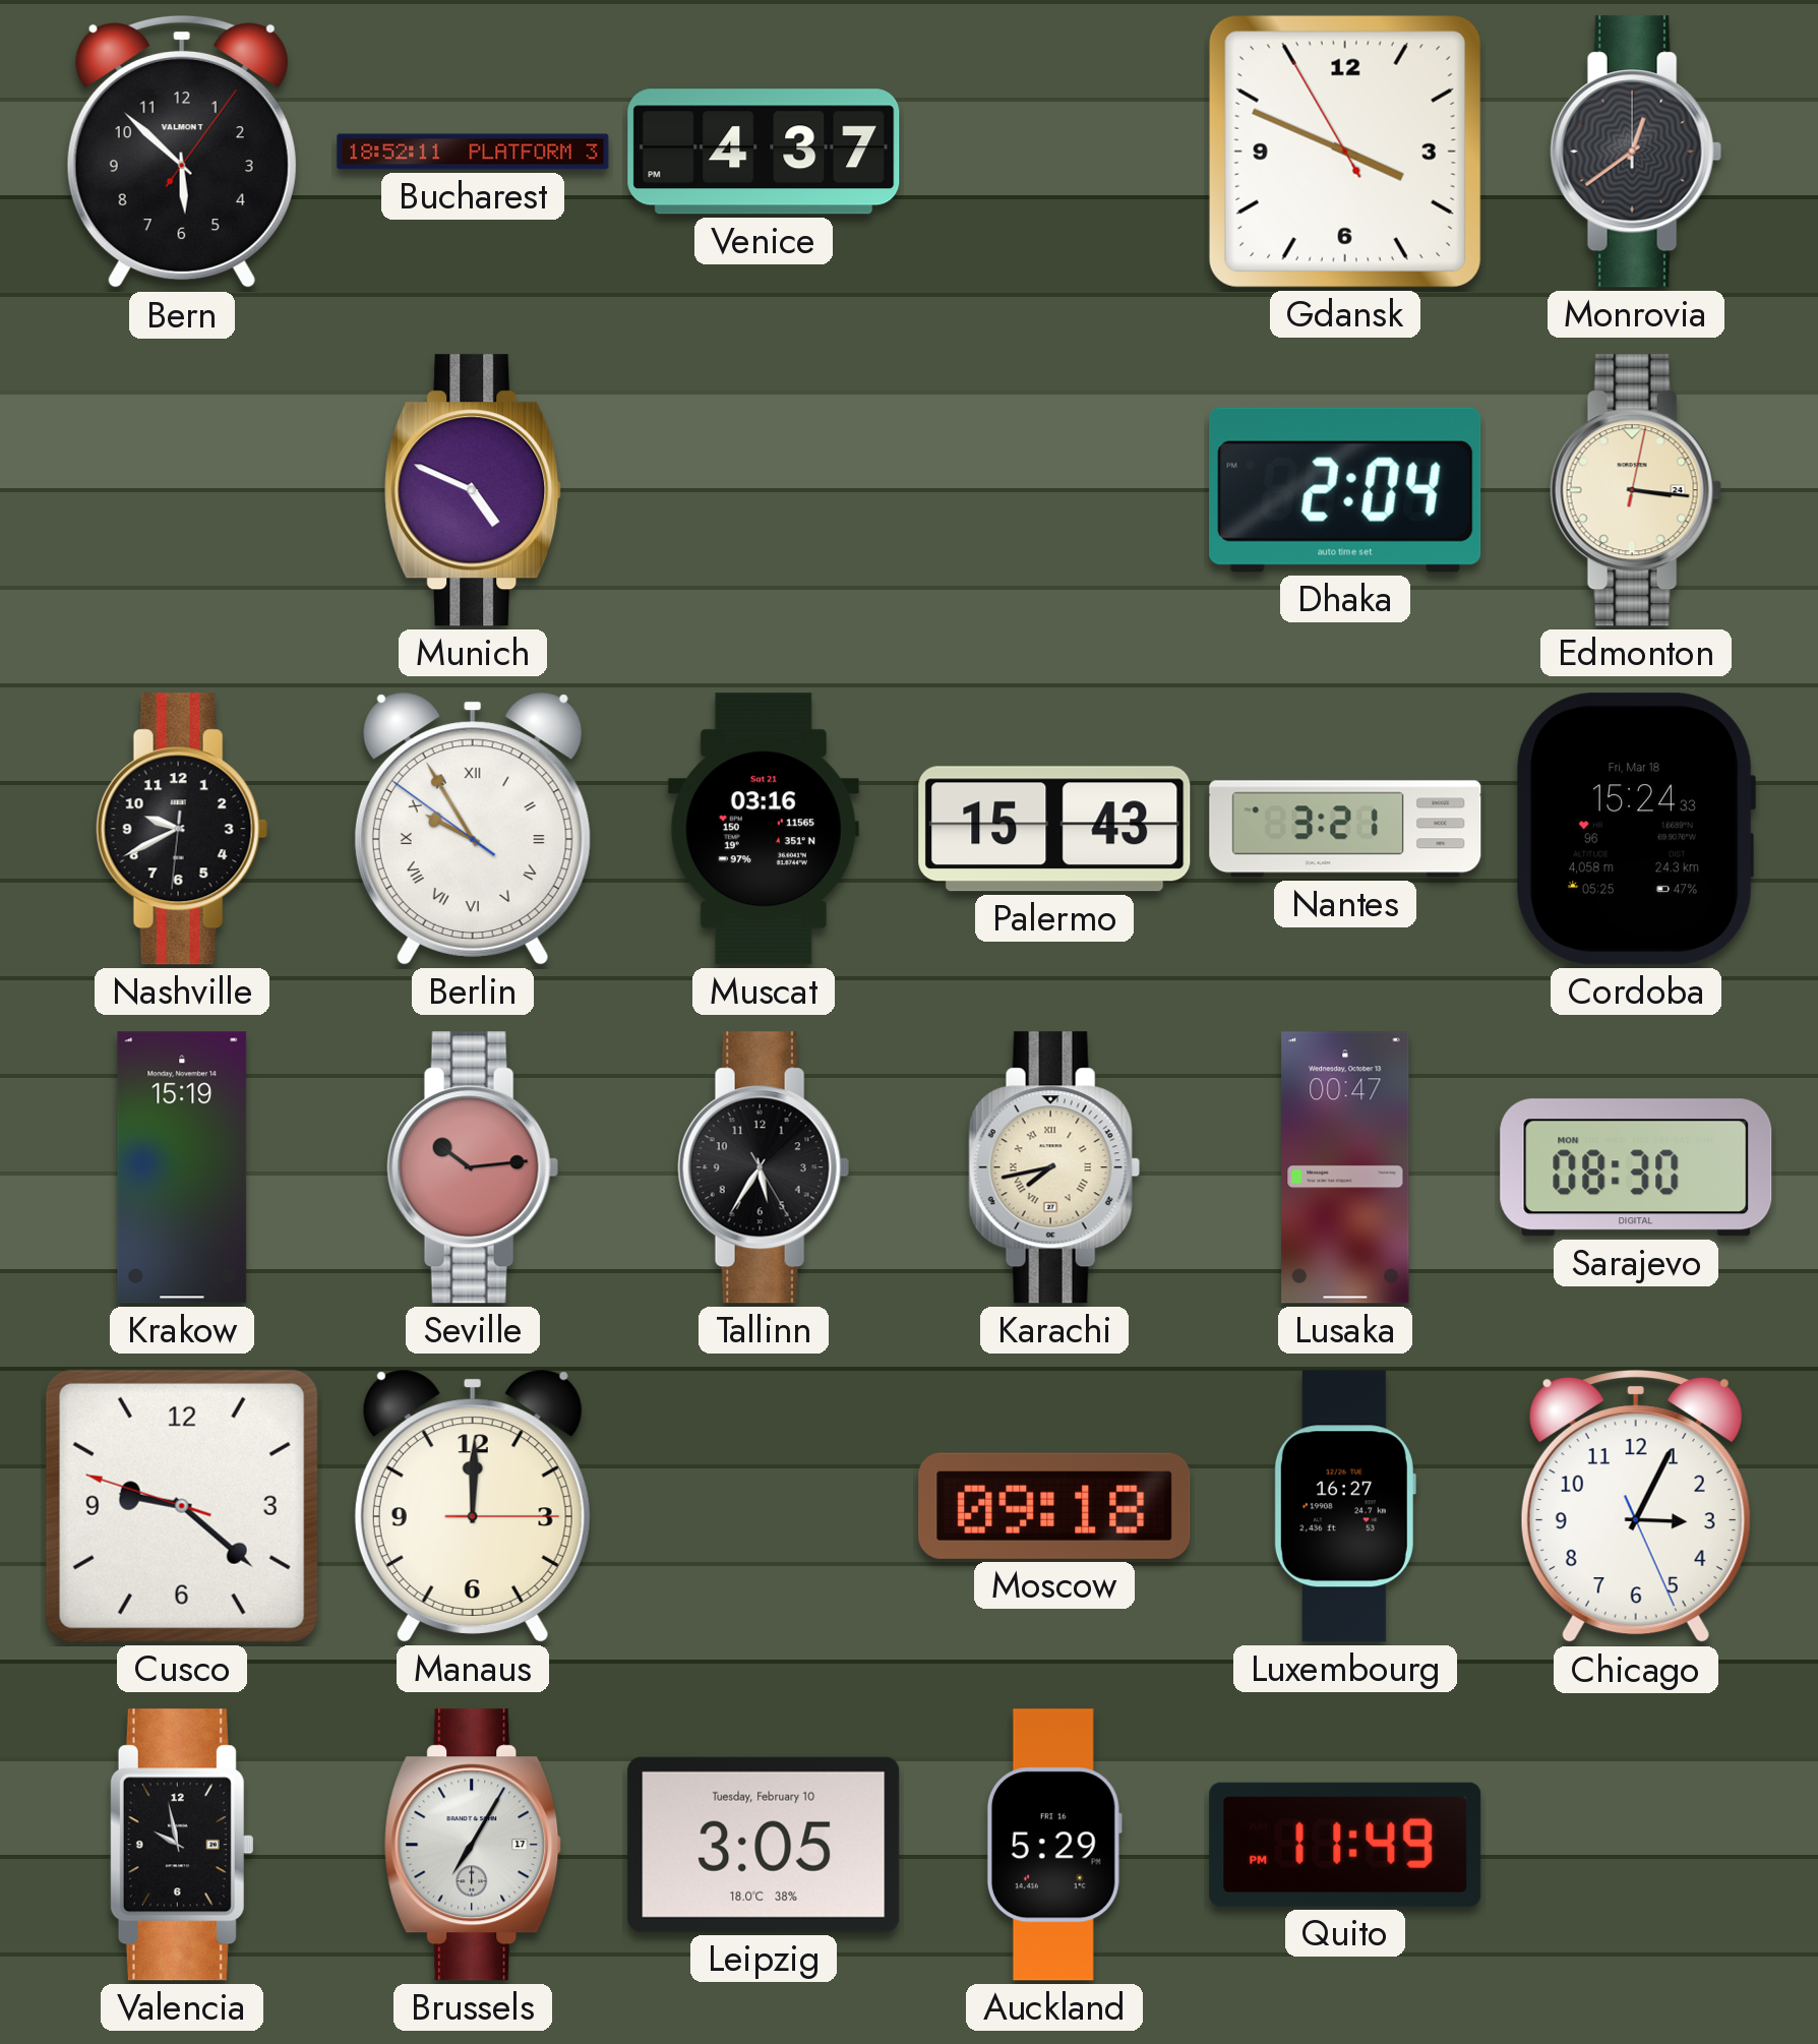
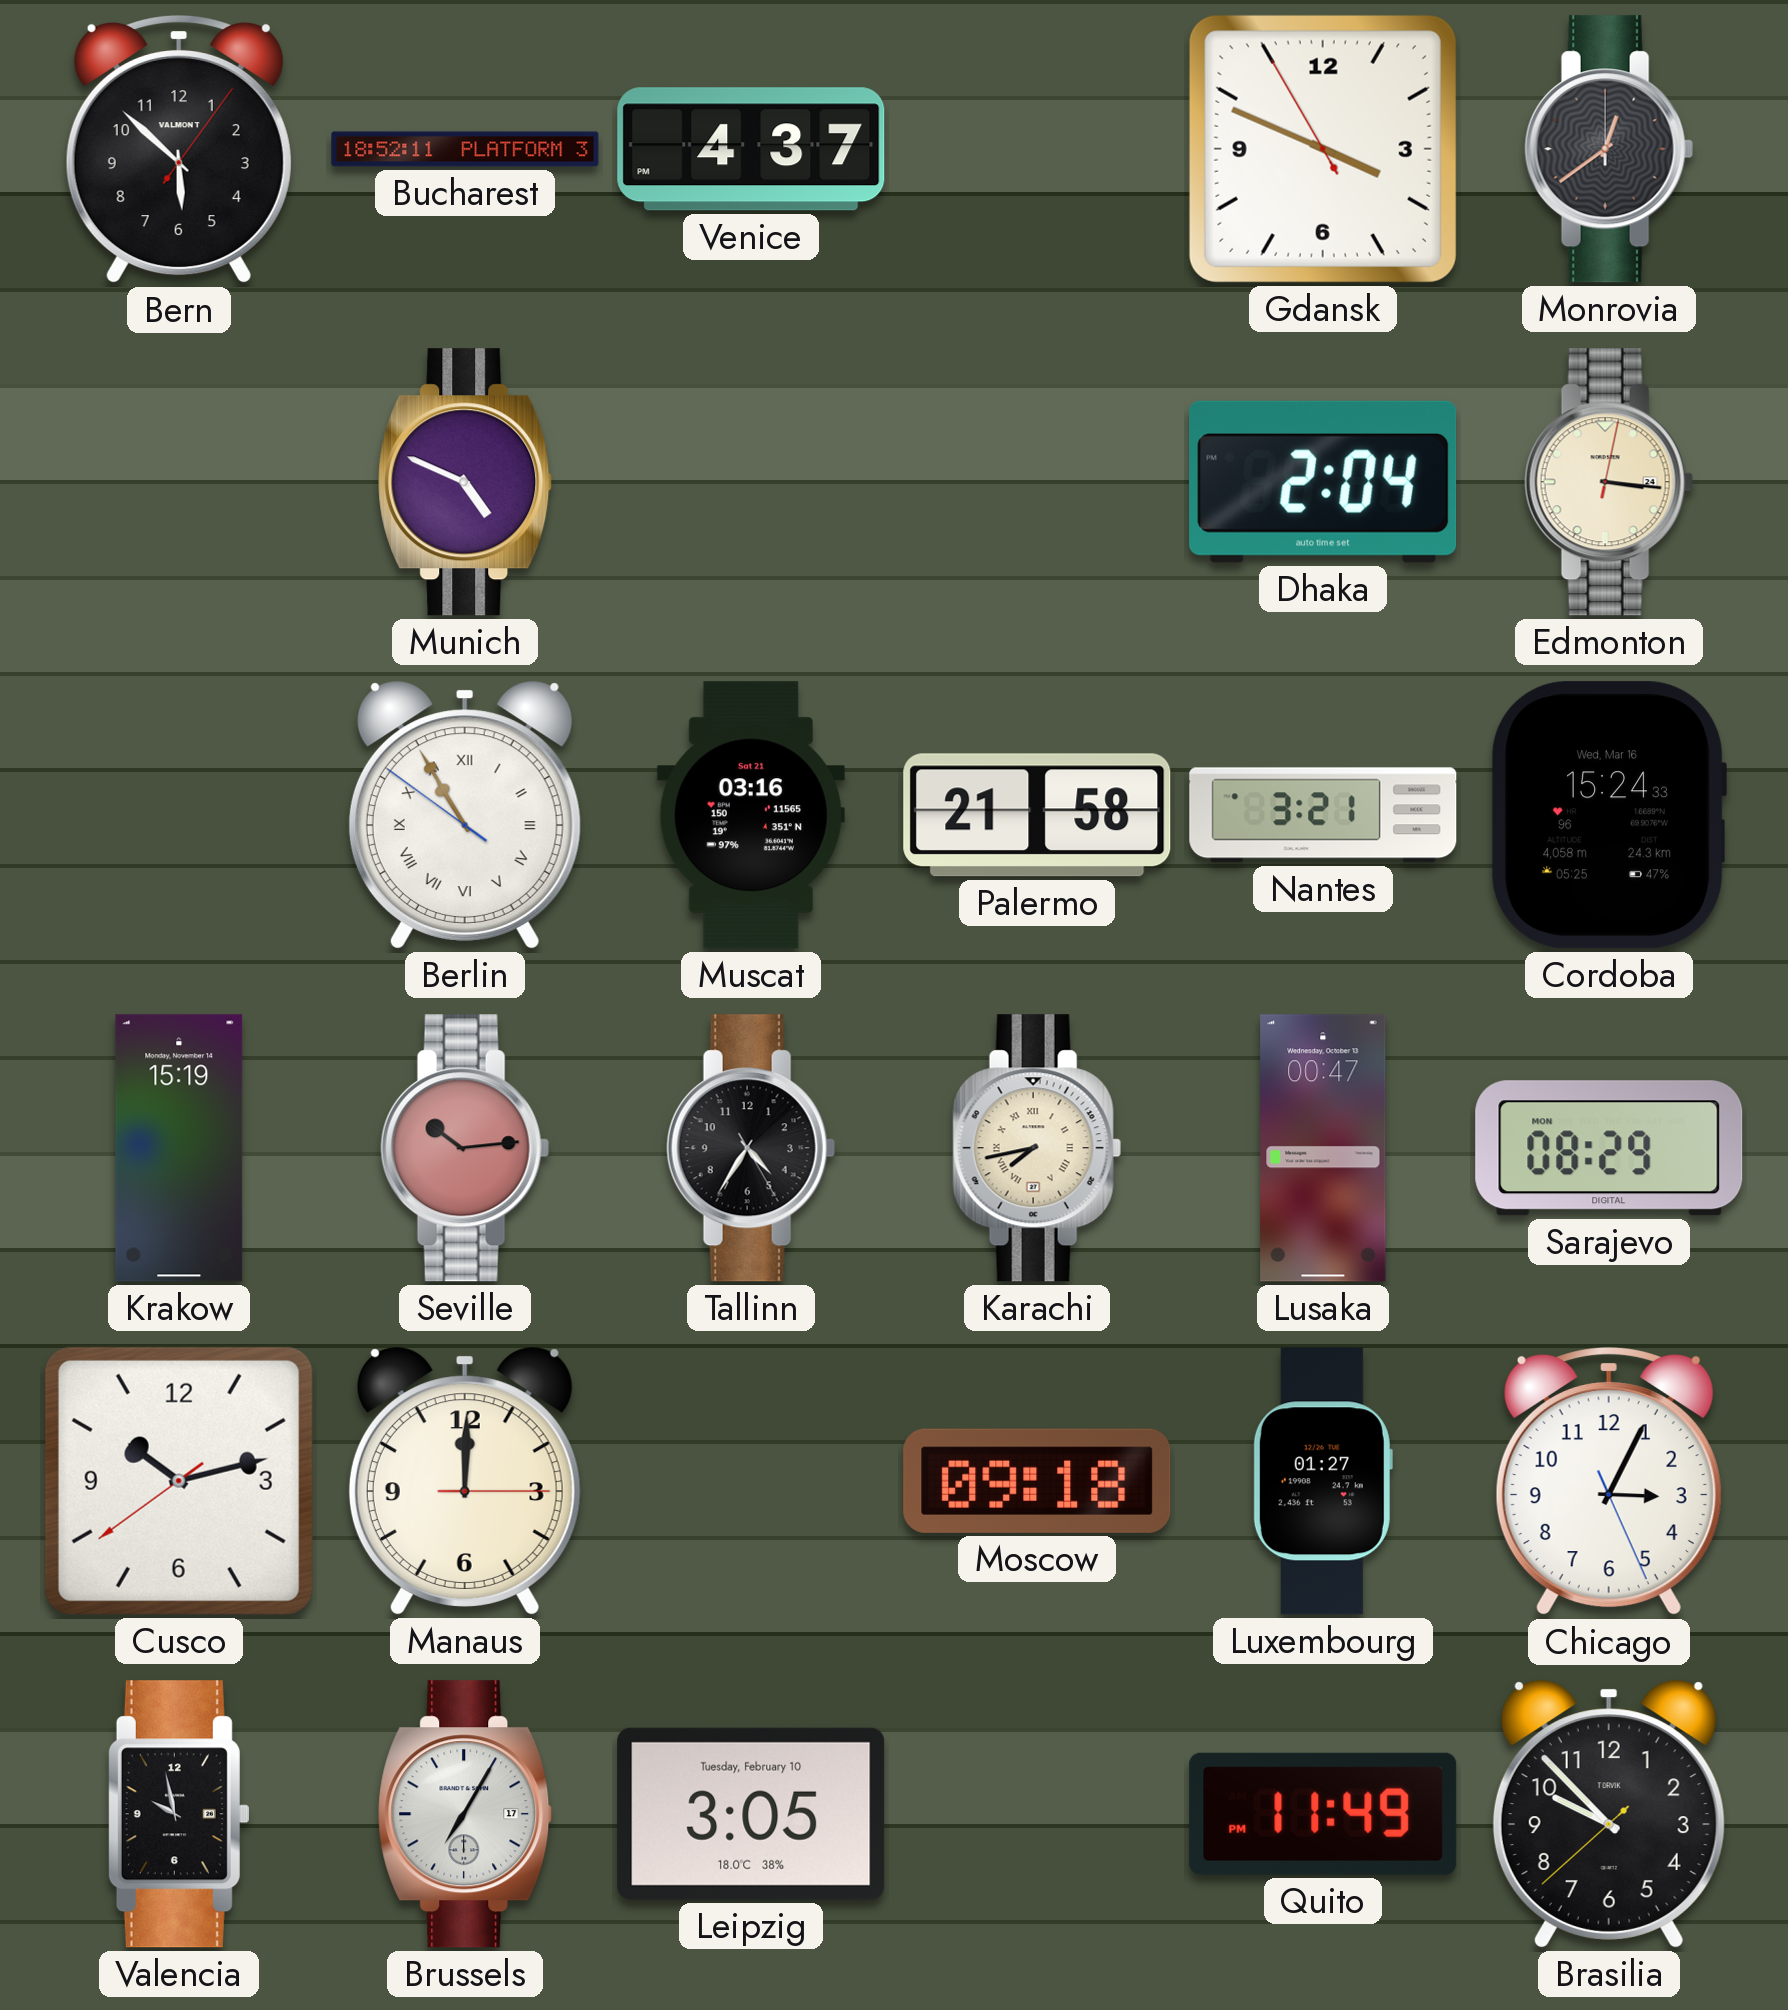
Nashville: 9:40 -> none
Berlin: 9:54 -> 10:54
Palermo: 15:43 -> 21:58
Cordoba date: Fri, Mar 18 -> Wed, Mar 16
Tallinn: 5:35 -> 4:35
Sarajevo: 08:30 -> 08:29
Cusco: 9:21 -> 10:12
Luxembourg: 16:27 -> 01:27
Auckland: 5:29 -> none
Brasilia: none -> 9:52
